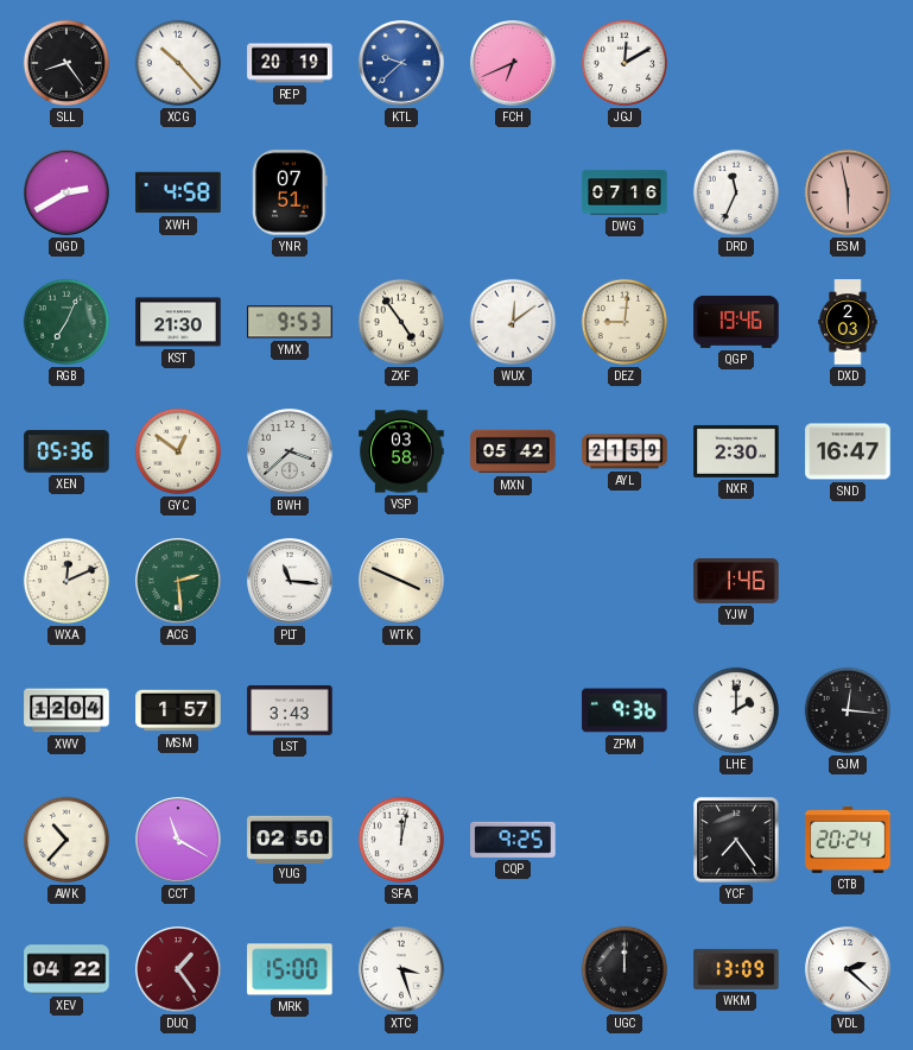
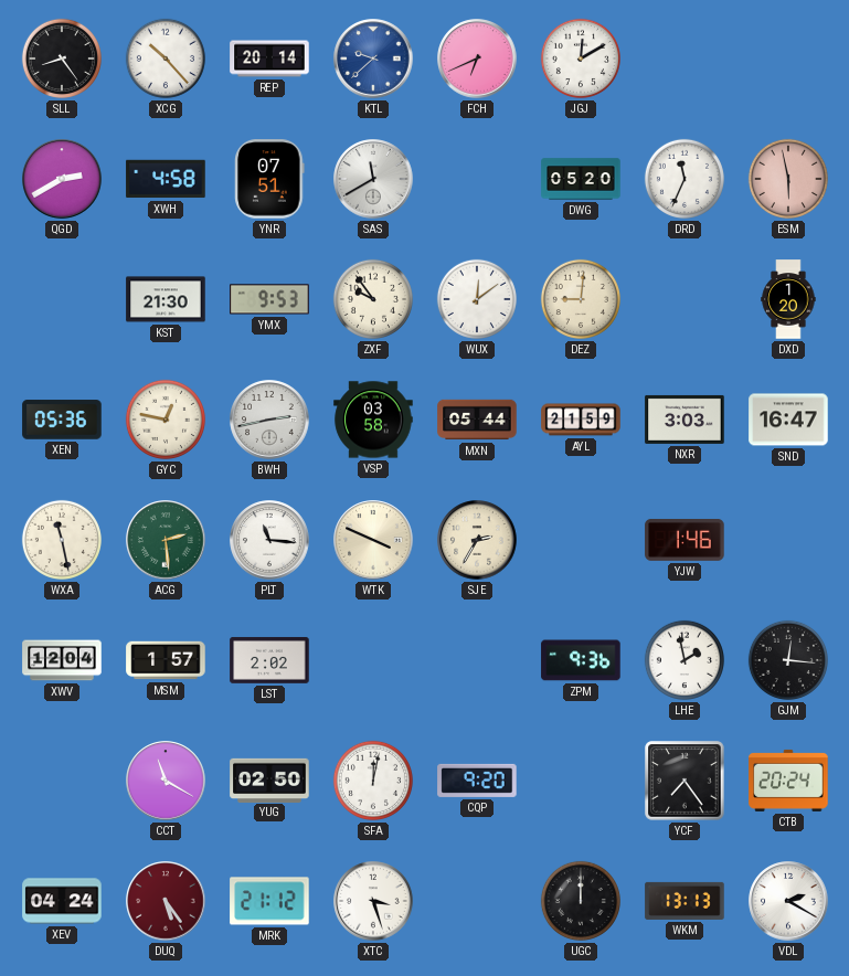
REP: 20:19 -> 20:14
SAS: none -> 11:40
DWG: 07:16 -> 05:20
RGB: 7:04 -> none
ZXF: 4:54 -> 9:54
QGP: 19:46 -> none
DXD: 2:03 -> 1:20
GYC: 12:51 -> 12:47
BWH: 3:38 -> 2:43
MXN: 05:42 -> 05:44
NXR: 2:30 -> 3:03
WXA: 12:11 -> 11:28
SJE: none -> 2:35
LST: 3:43 -> 2:02
LHE: 2:00 -> 1:58
AWK: 10:37 -> none
CQP: 9:25 -> 9:20
XEV: 04:22 -> 04:24
DUQ: 1:24 -> 5:24
MRK: 15:00 -> 21:12
WKM: 13:09 -> 13:13
VDL: 2:22 -> 2:20
